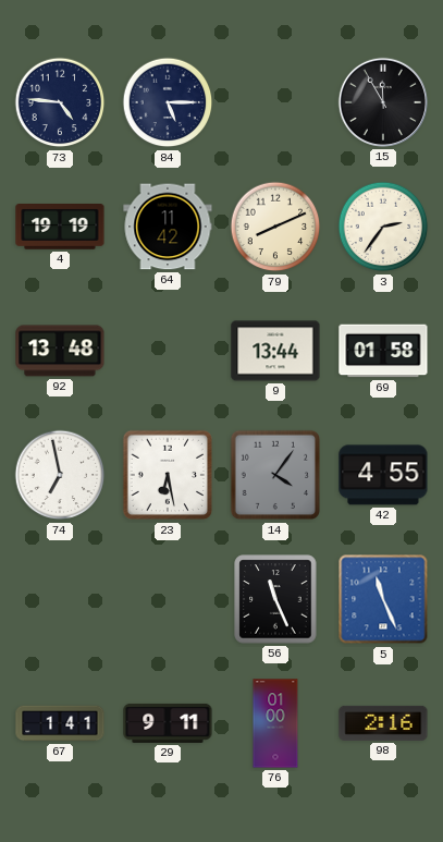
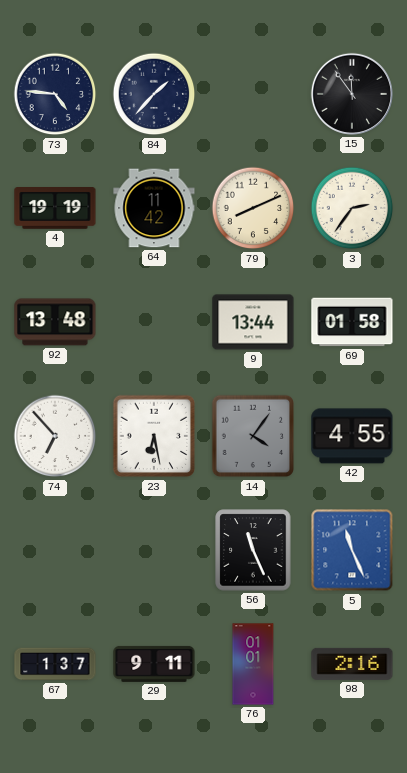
84: 5:15 -> 1:37
15: 11:55 -> 11:54
74: 6:58 -> 6:53
67: 1:41 -> 1:37
76: 01:00 -> 01:01
